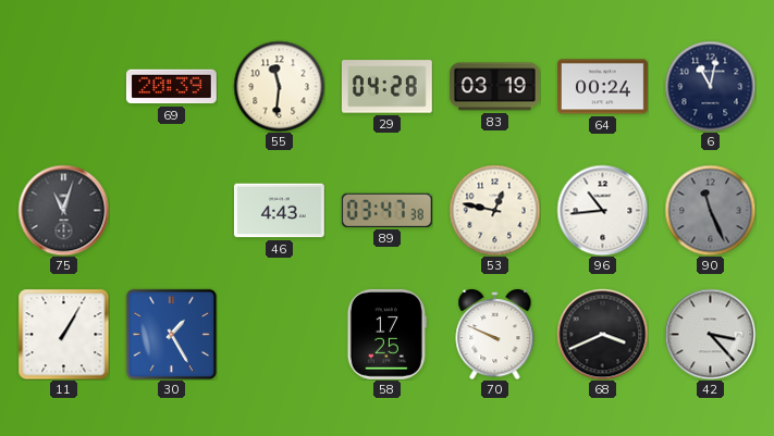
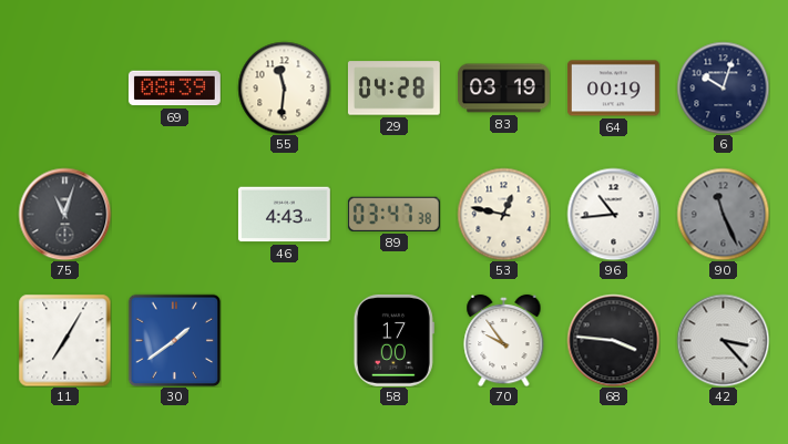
69: 20:39 -> 08:39
64: 00:24 -> 00:19
6: 11:02 -> 10:03
11: 1:05 -> 7:05
30: 1:25 -> 1:39
58: 17:25 -> 17:00
70: 9:49 -> 9:54
68: 3:41 -> 3:46
